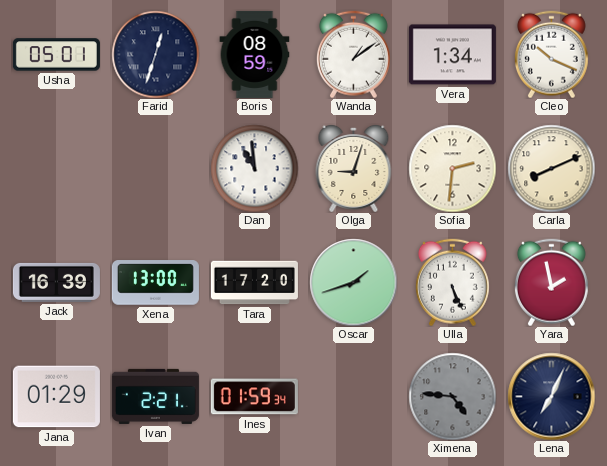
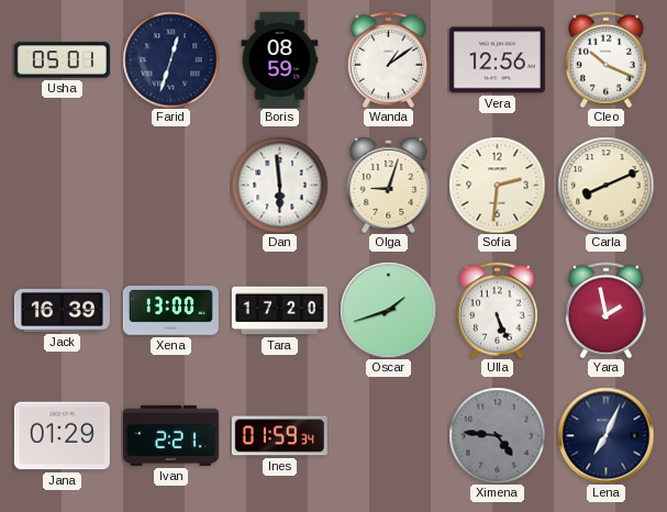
Vera: 1:34 -> 12:56
Dan: 10:59 -> 5:59
